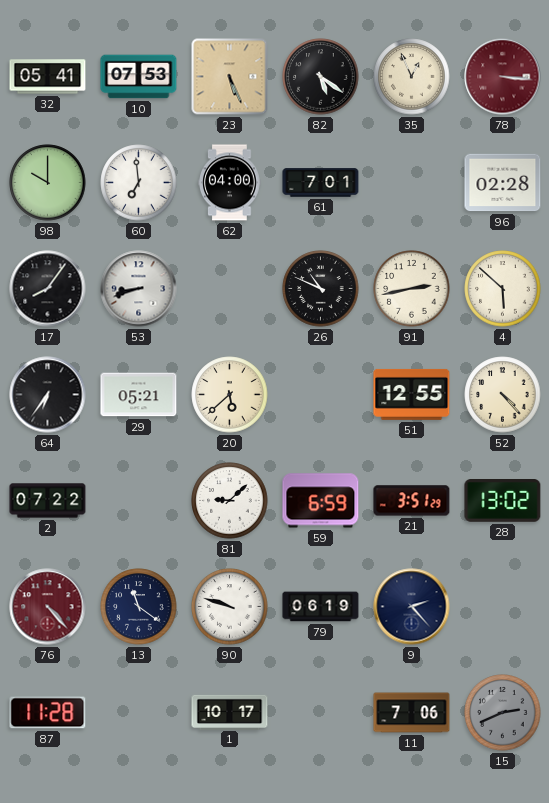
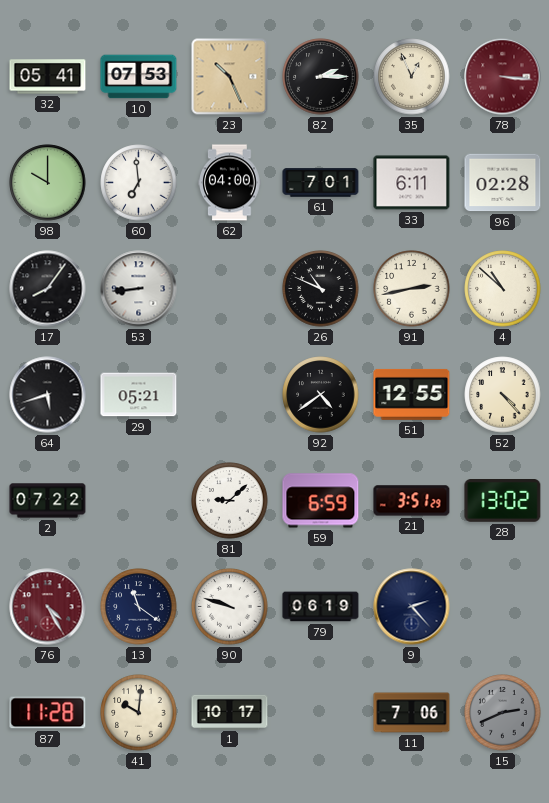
23: 5:26 -> 10:26
82: 5:21 -> 2:15
33: none -> 6:11
53: 8:42 -> 8:44
4: 5:52 -> 10:52
64: 6:36 -> 5:42
20: 5:38 -> none
92: none -> 4:39
76: 4:23 -> 4:25
41: none -> 10:01
